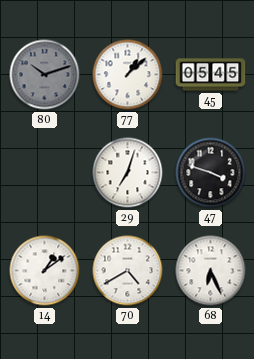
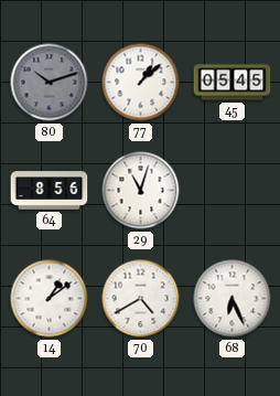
64: none -> 8:56
29: 7:03 -> 11:03
47: 3:48 -> none
